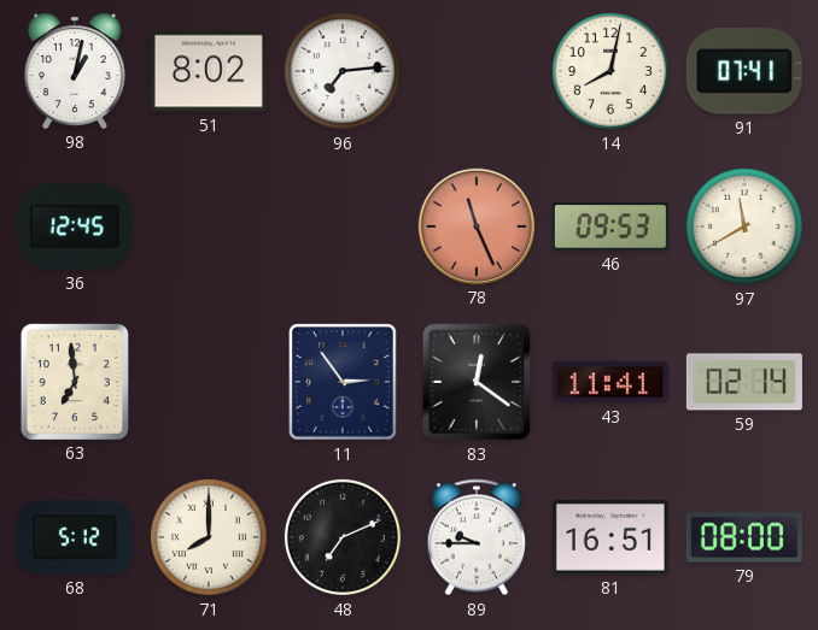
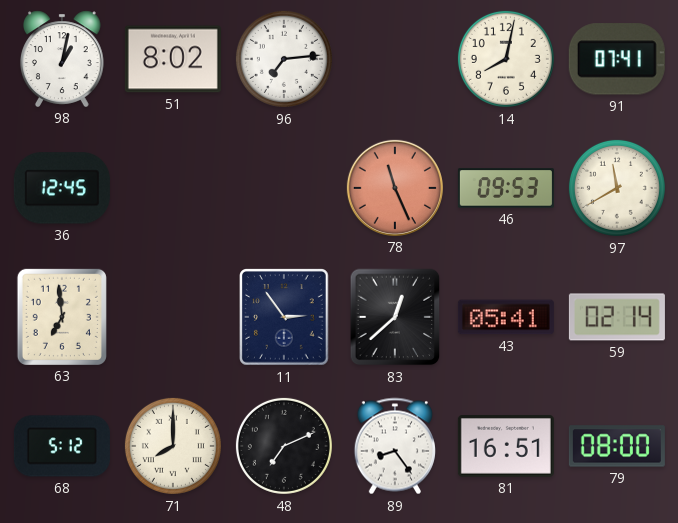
83: 12:21 -> 12:38
43: 11:41 -> 05:41
89: 9:45 -> 8:24
